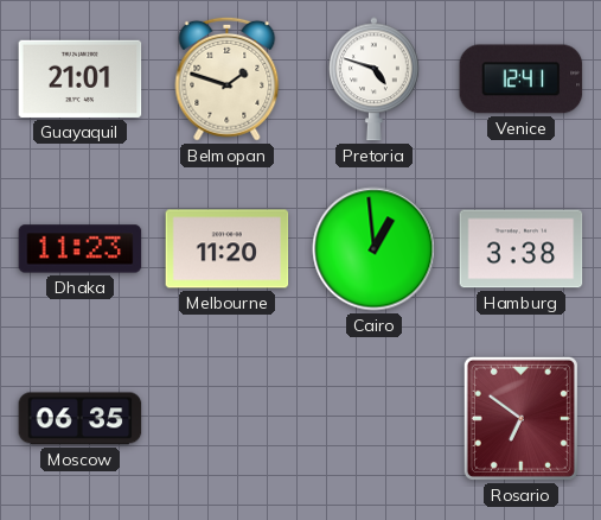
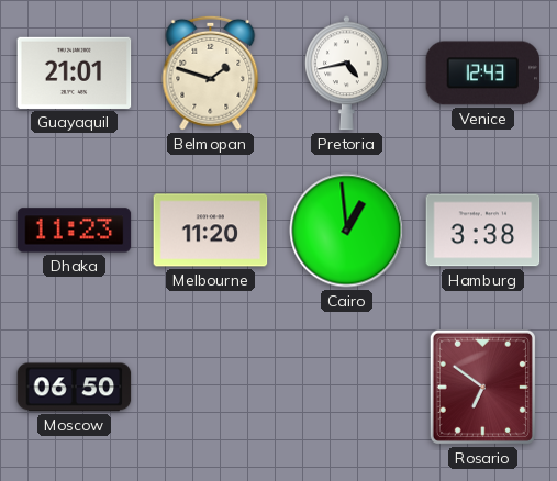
Pretoria: 4:48 -> 4:43
Venice: 12:41 -> 12:43
Moscow: 06:35 -> 06:50
